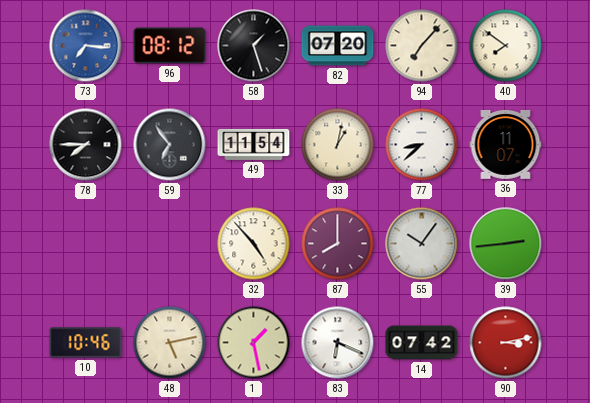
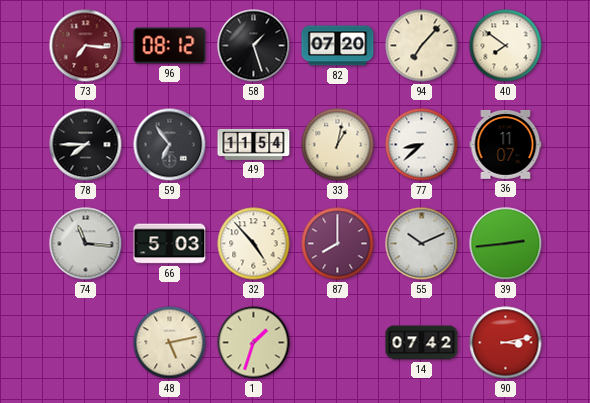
73 dial: blue -> burgundy
74: none -> 11:16
66: none -> 5:03
55: 10:06 -> 10:11
10: 10:46 -> none
1: 1:28 -> 1:33
83: 6:19 -> none
